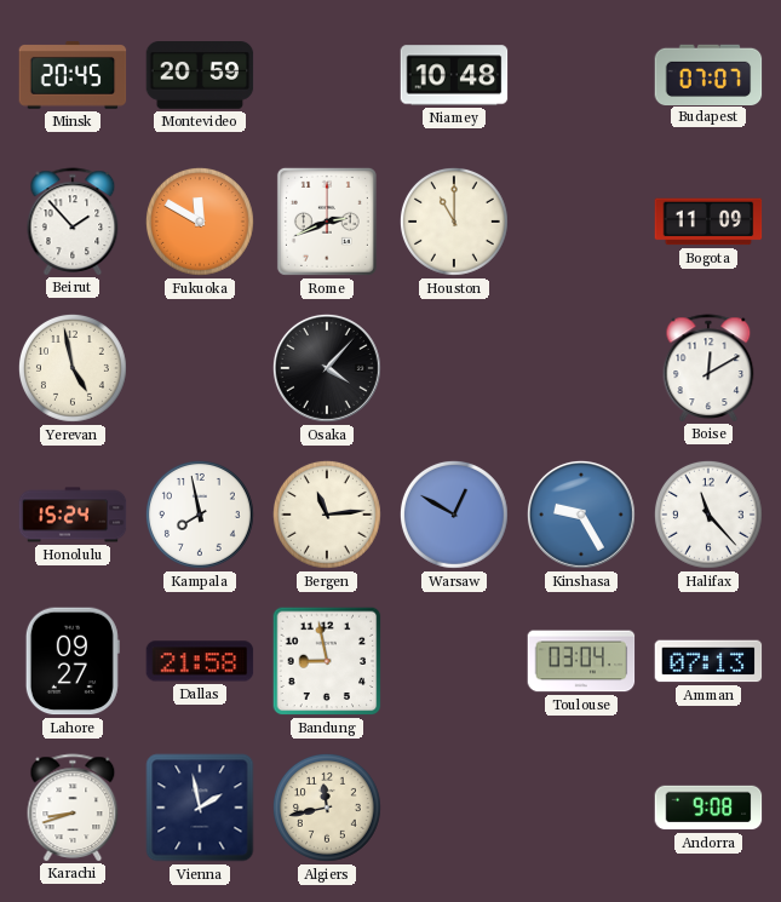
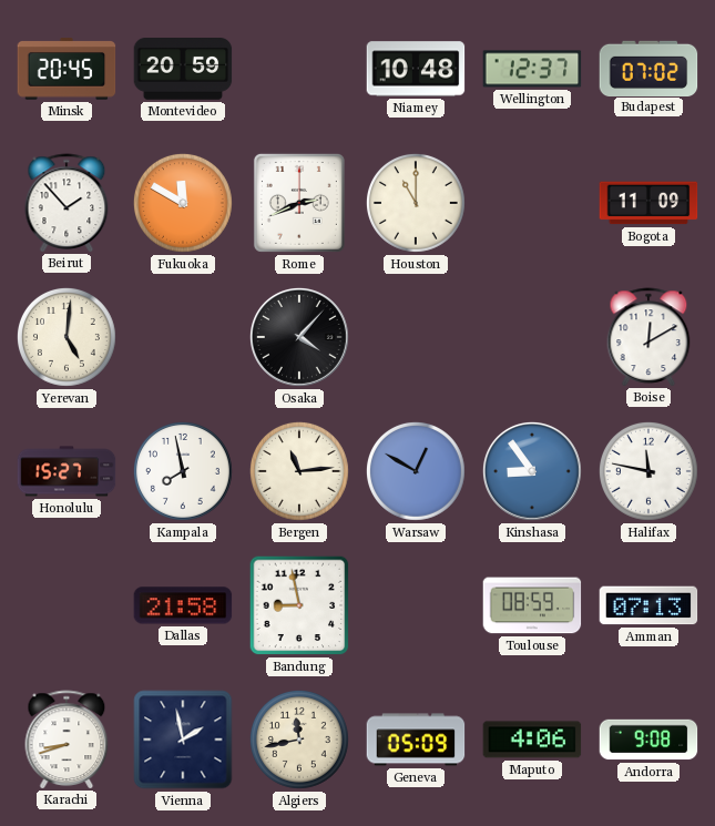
Wellington: none -> 12:37
Budapest: 07:07 -> 07:02
Yerevan: 4:58 -> 5:01
Honolulu: 15:24 -> 15:27
Kinshasa: 9:25 -> 8:54
Halifax: 11:23 -> 11:47
Lahore: 09:27 -> none
Toulouse: 03:04 -> 08:59
Geneva: none -> 05:09
Maputo: none -> 4:06
